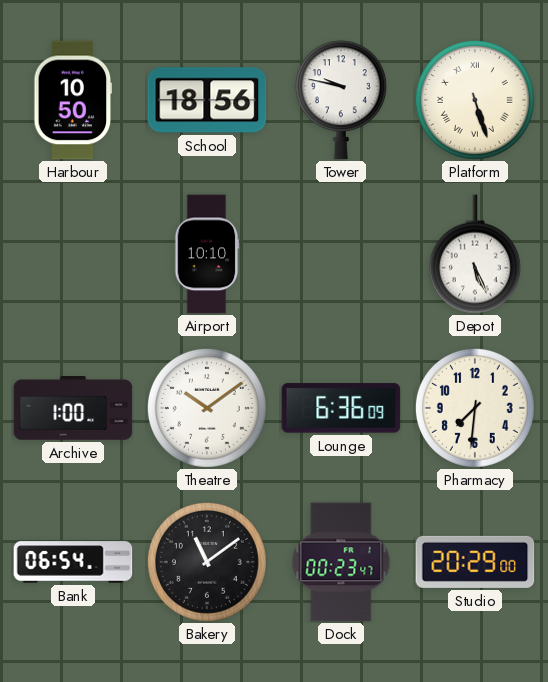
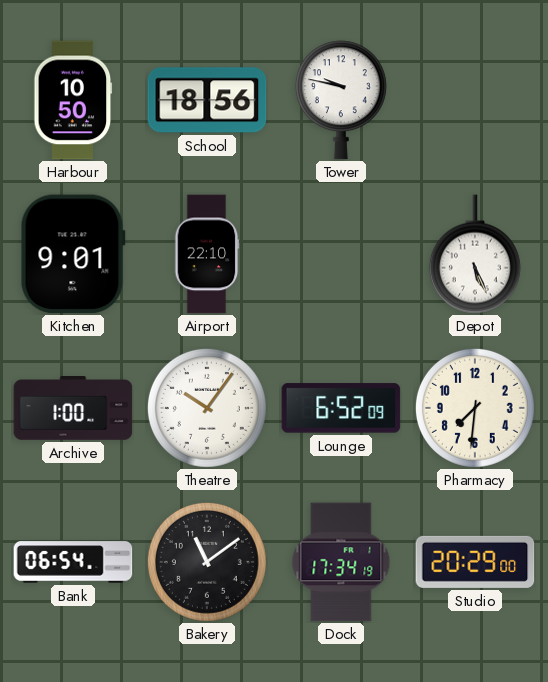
Platform: 5:27 -> none
Kitchen: none -> 9:01
Airport: 10:10 -> 22:10
Theatre: 10:09 -> 10:06
Lounge: 6:36 -> 6:52
Dock: 00:23 -> 17:34
